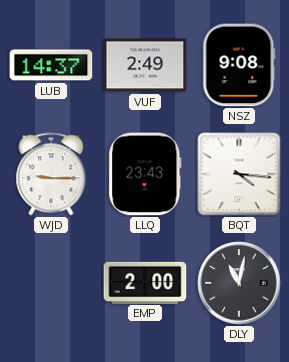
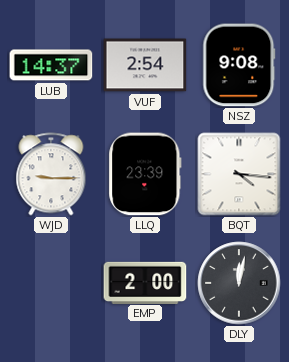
VUF: 2:49 -> 2:54
LLQ: 23:43 -> 23:39
DLY: 11:02 -> 12:02
